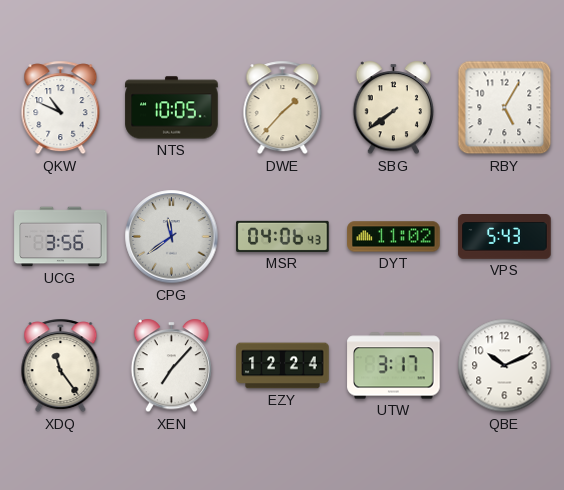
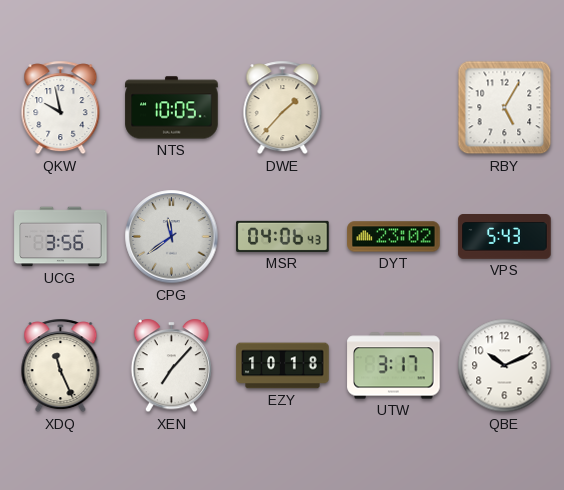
QKW: 10:49 -> 9:58
SBG: 7:39 -> none
DYT: 11:02 -> 23:02
XDQ: 11:24 -> 11:26
EZY: 12:24 -> 10:18
